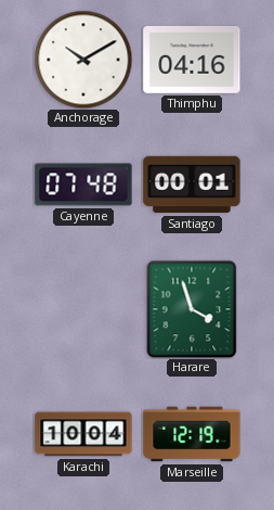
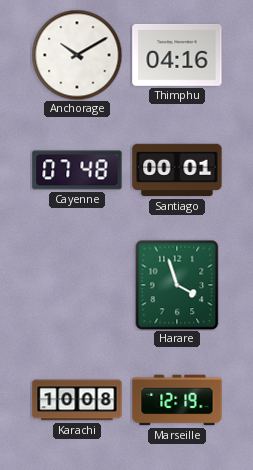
Karachi: 10:04 -> 10:08
